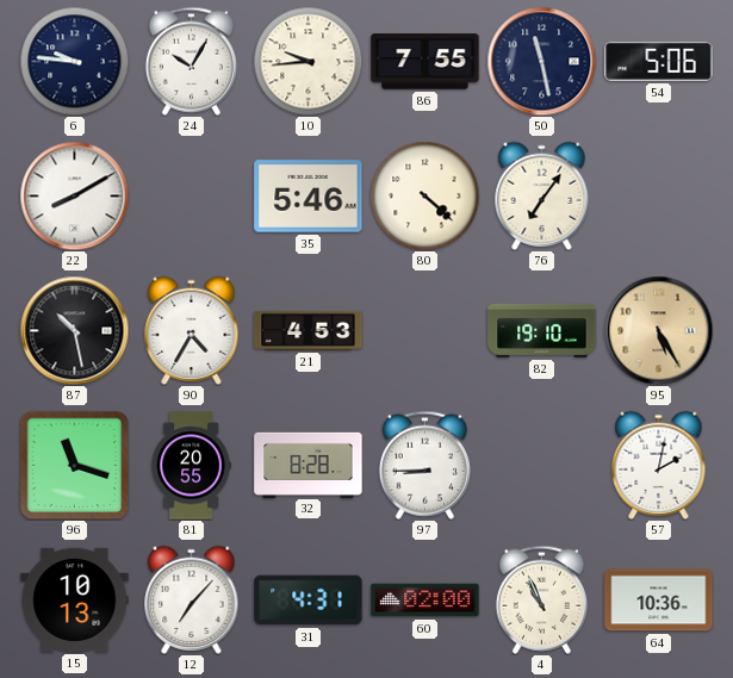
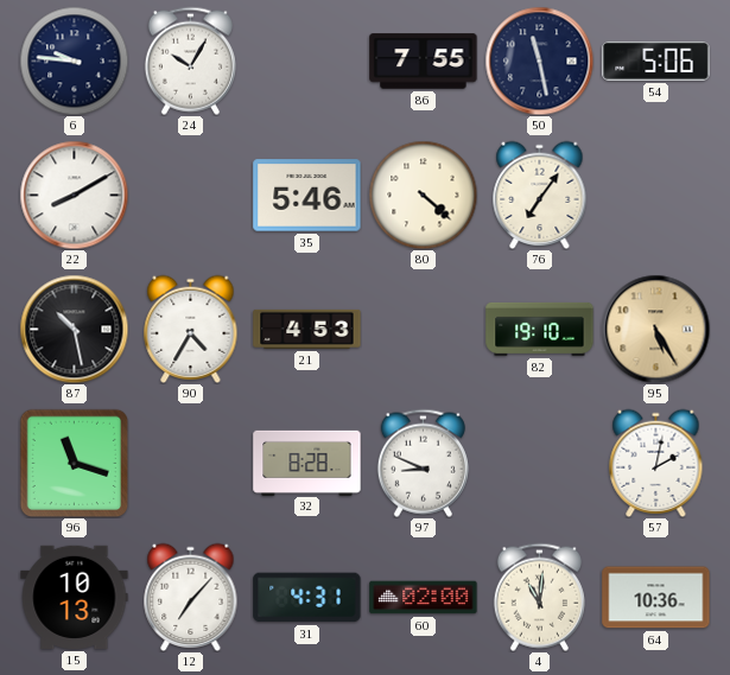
10: 9:44 -> none
81: 20:55 -> none
97: 8:45 -> 8:49
4: 10:56 -> 11:01
